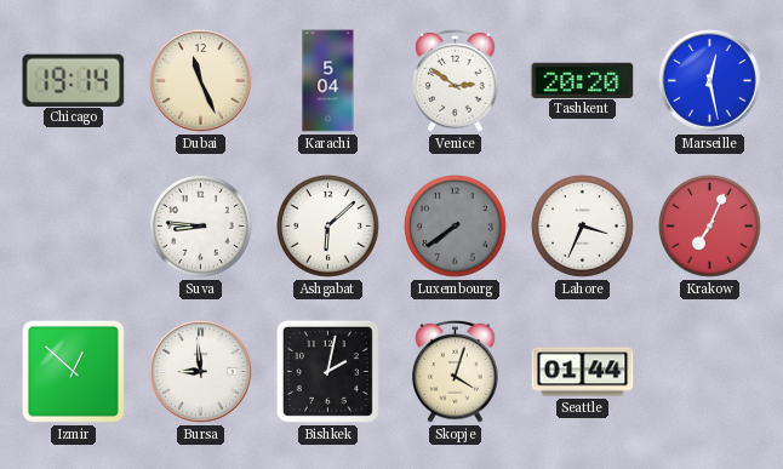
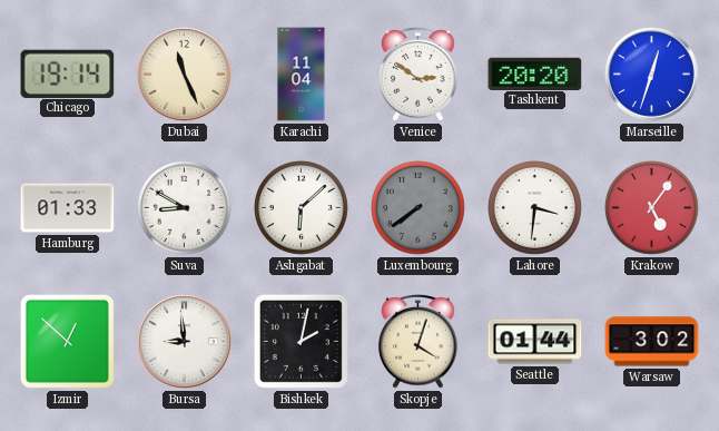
Karachi: 5:04 -> 11:04
Marseille: 12:28 -> 12:33
Hamburg: none -> 01:33
Suva: 8:46 -> 8:50
Lahore: 3:34 -> 3:31
Krakow: 7:04 -> 5:06
Warsaw: none -> 3:02
